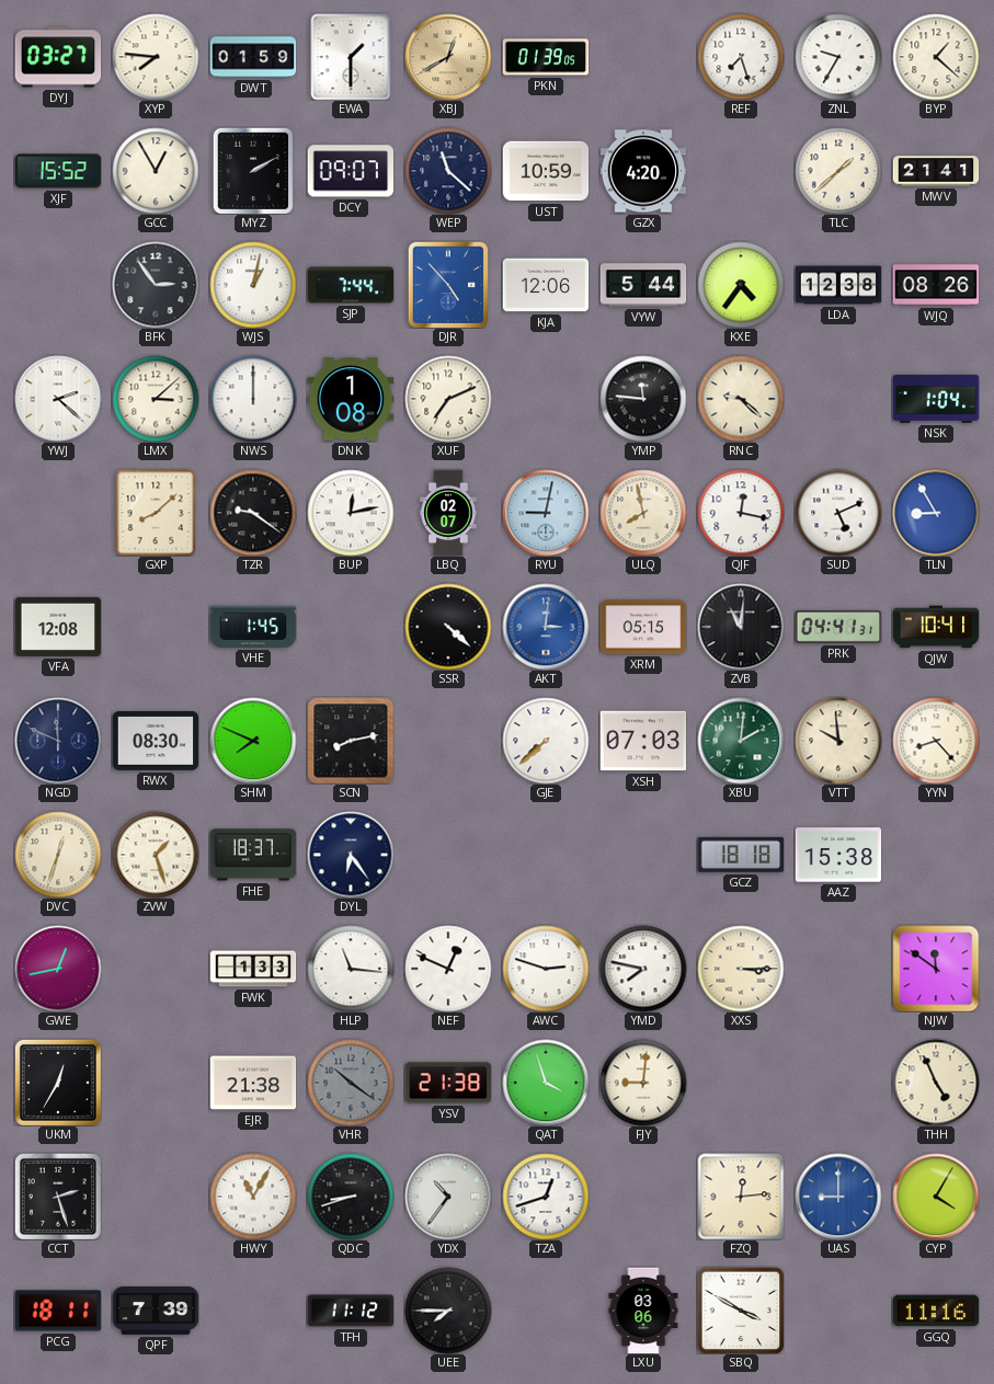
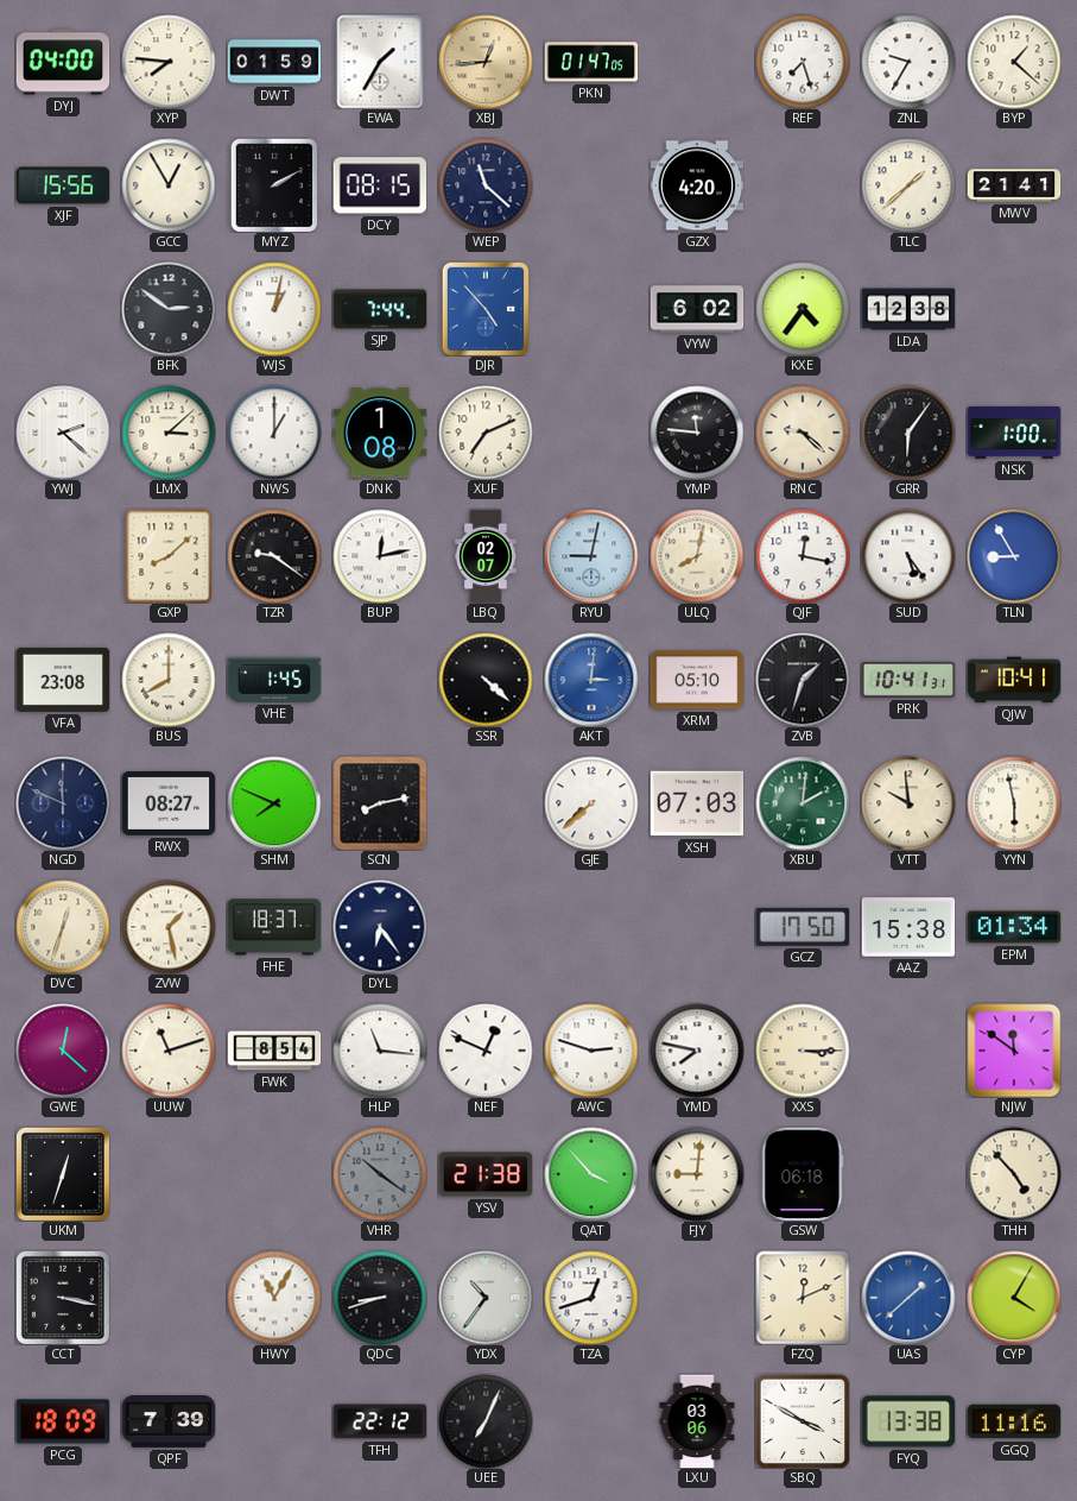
DYJ: 03:27 -> 04:00
EWA: 1:30 -> 1:35
XBJ: 12:40 -> 12:44
PKN: 01:39 -> 01:47
XJF: 15:52 -> 15:56
DCY: 09:07 -> 08:15
UST: 10:59 -> none
BFK: 2:54 -> 2:51
KJA: 12:06 -> none
VYW: 5:44 -> 6:02
WJQ: 08:26 -> none
NWS: 12:00 -> 1:00
GRR: none -> 6:06
NSK: 1:04 -> 1:00
ULQ: 7:58 -> 8:02
SUD: 5:11 -> 5:24
VFA: 12:08 -> 23:08
BUS: none -> 8:00
XRM: 05:15 -> 05:10
ZVB: 11:01 -> 1:33
PRK: 04:41 -> 10:41
RWX: 08:30 -> 08:27
YYN: 8:23 -> 5:58
ZVW: 1:27 -> 1:28
GCZ: 18:18 -> 17:50
EPM: none -> 01:34
GWE: 12:43 -> 12:22
UUW: none -> 11:12
FWK: 1:33 -> 8:54
UKM: 12:35 -> 12:33
EJR: 21:38 -> none
QAT: 3:57 -> 3:53
GSW: none -> 06:18
THH: 4:56 -> 4:53
CCT: 2:27 -> 3:17
FZQ: 12:14 -> 12:11
UAS: 9:00 -> 1:38
PCG: 18:11 -> 18:09
TFH: 11:12 -> 22:12
UEE: 7:45 -> 7:04
FYQ: none -> 13:38
